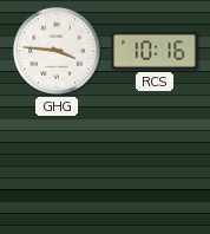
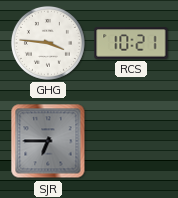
RCS: 10:16 -> 10:21
SJR: none -> 6:45
